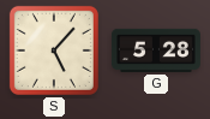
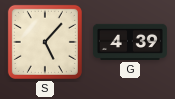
G: 5:28 -> 4:39
